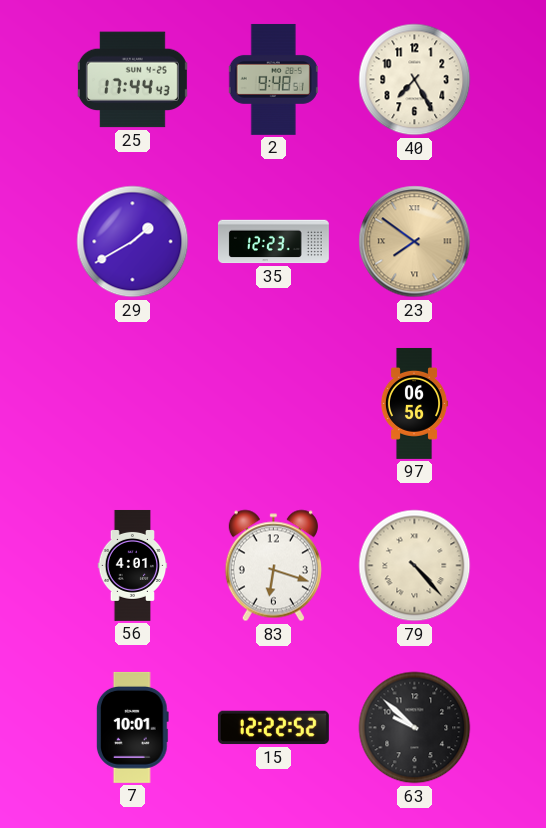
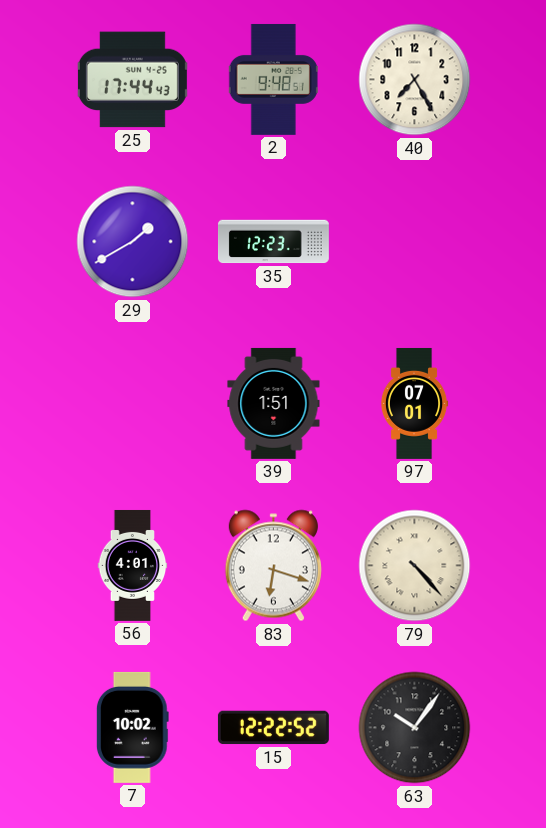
23: 7:51 -> none
39: none -> 1:51
97: 06:56 -> 07:01
7: 10:01 -> 10:02
63: 9:52 -> 10:06
